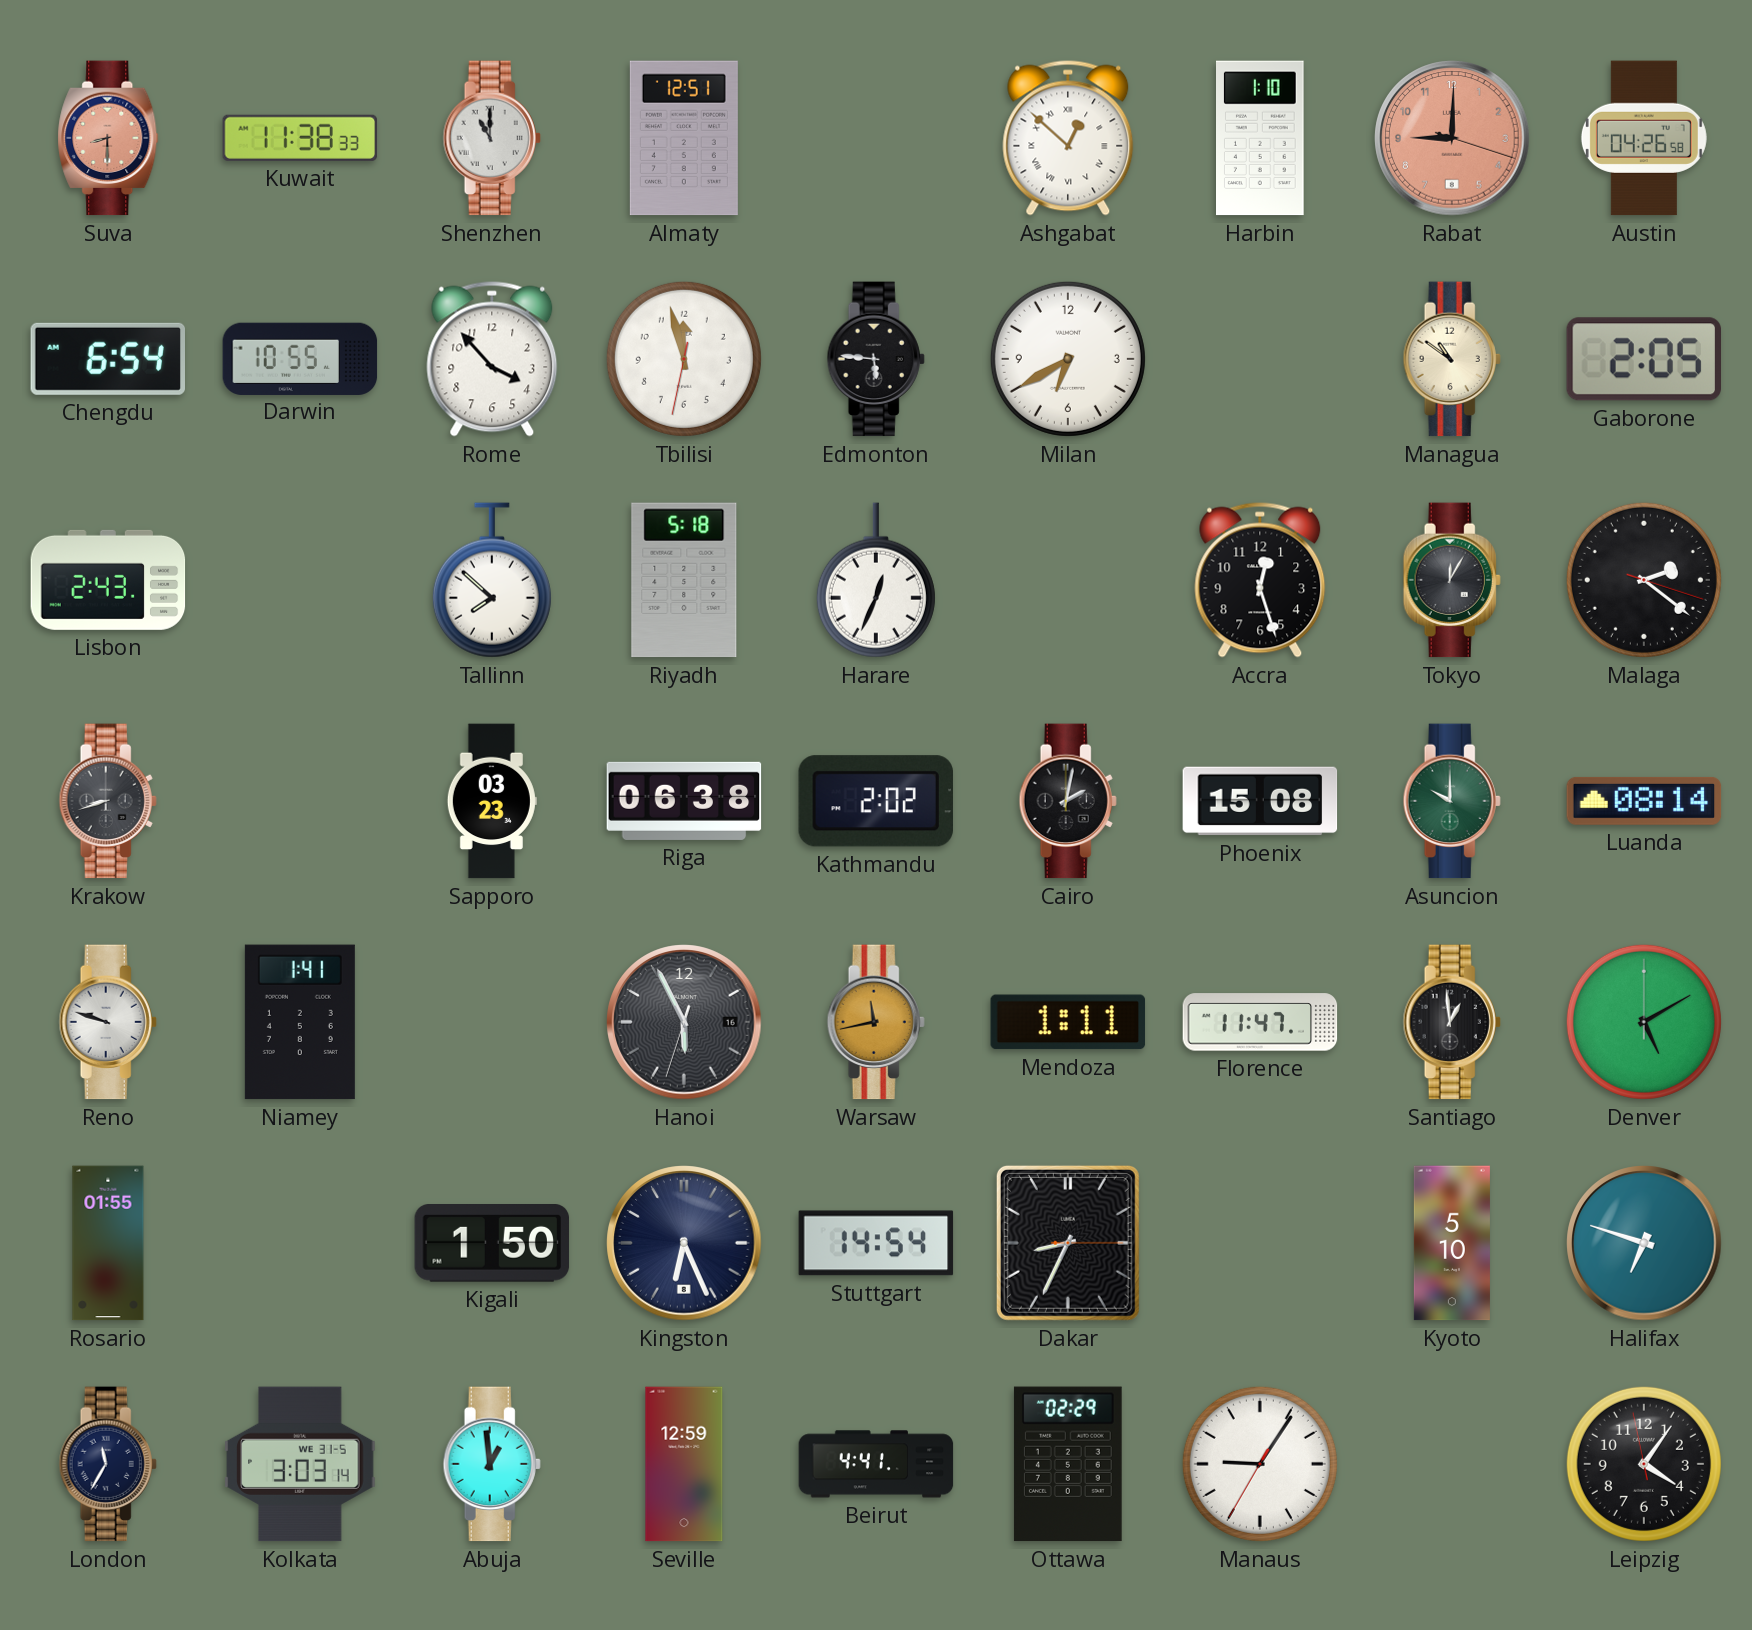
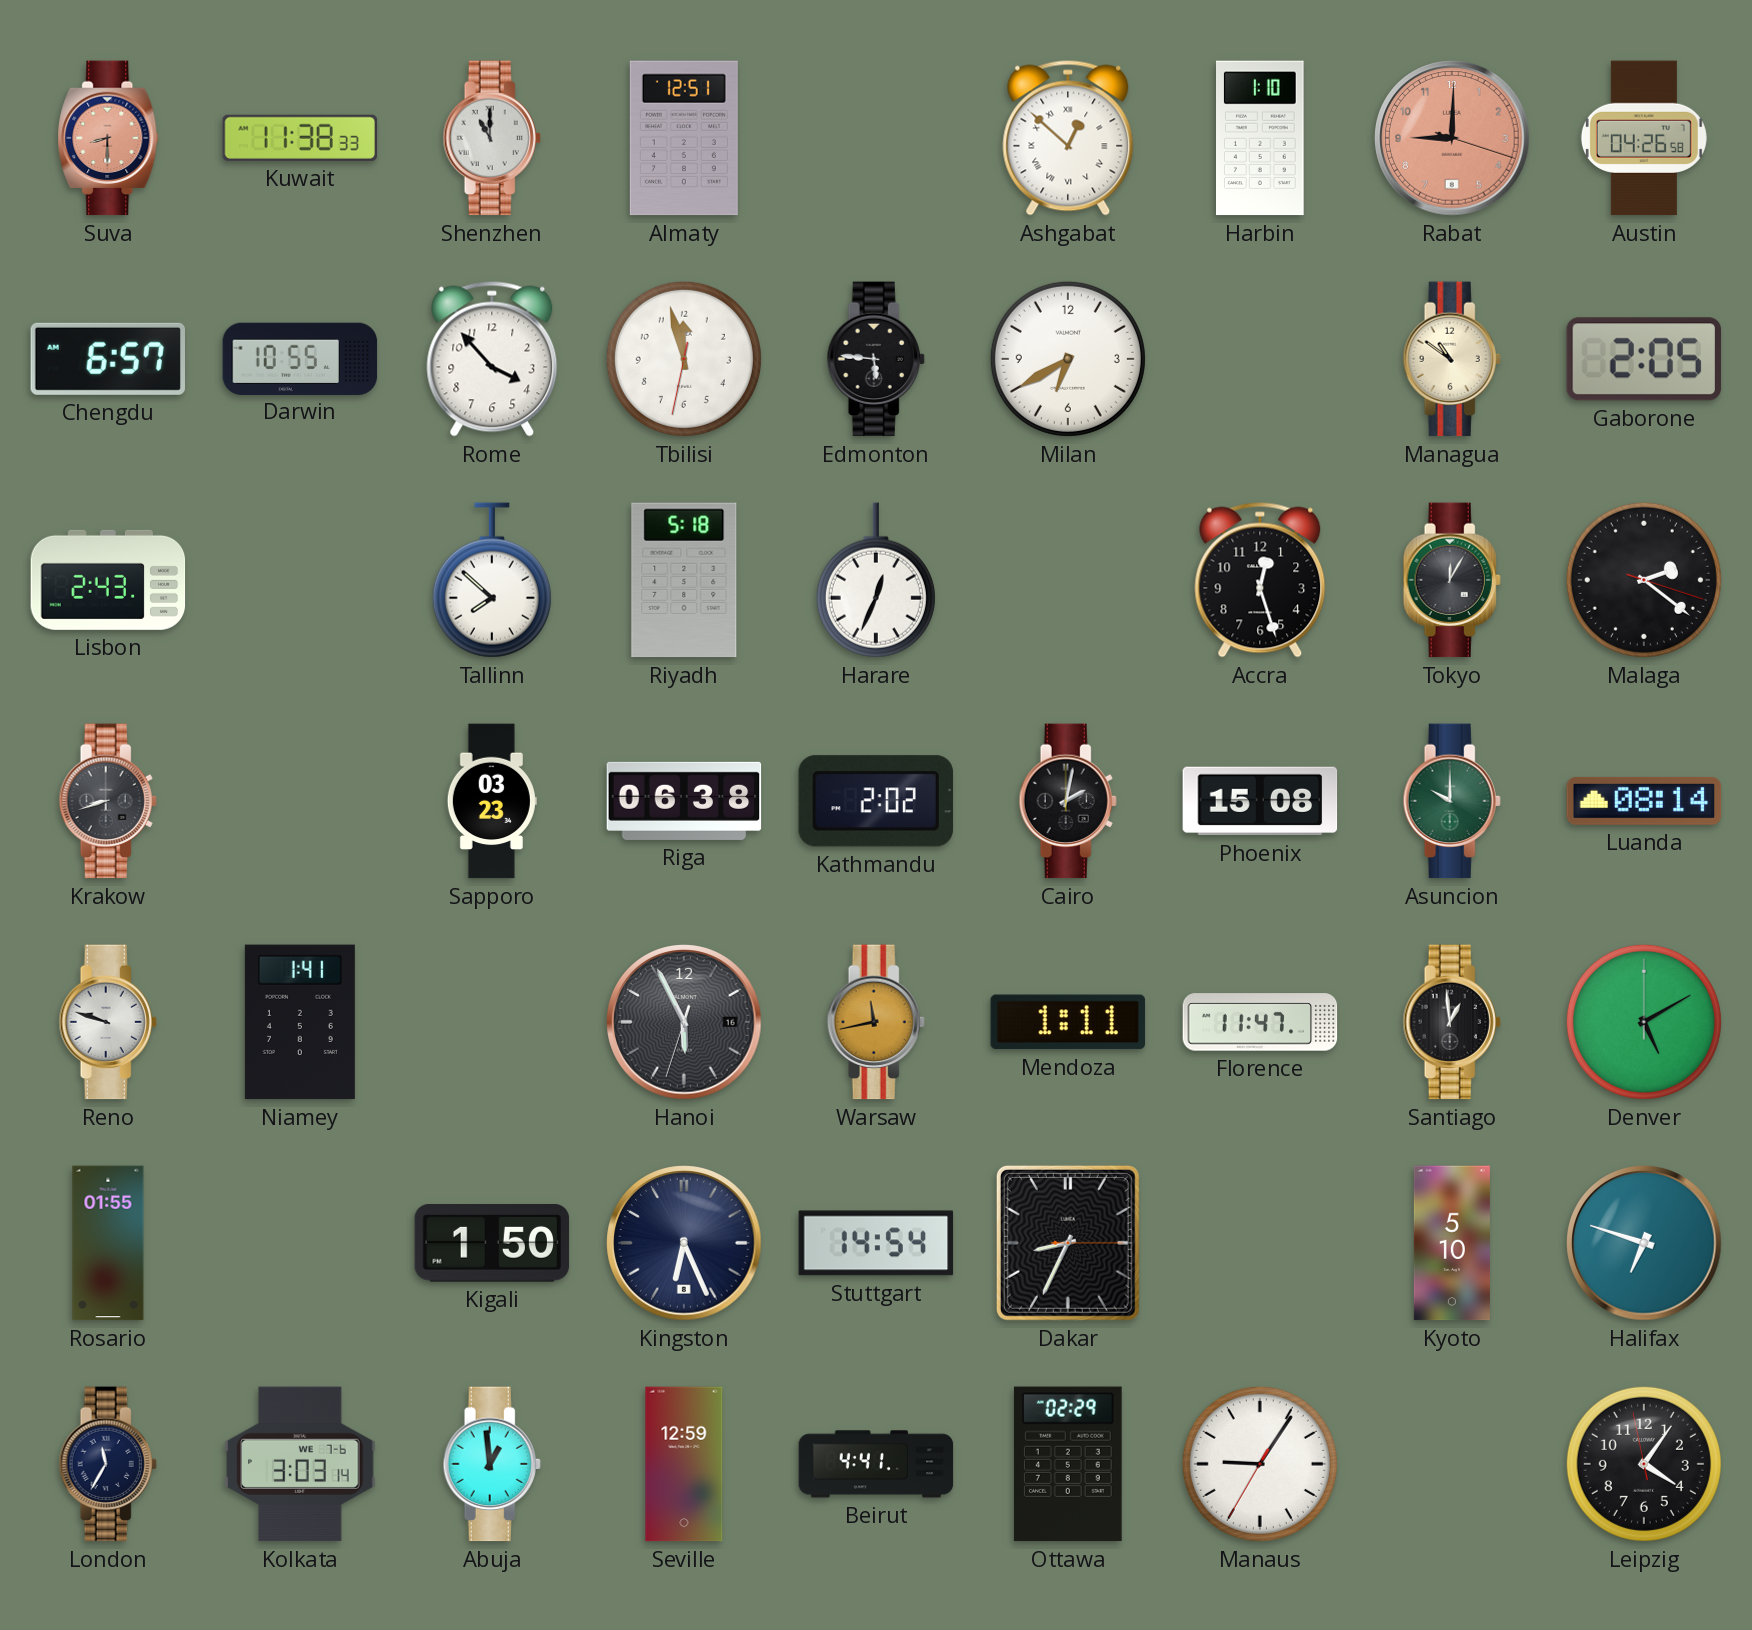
Chengdu: 6:54 -> 6:57
Kolkata date: WE 31-5 -> WE 7-6
